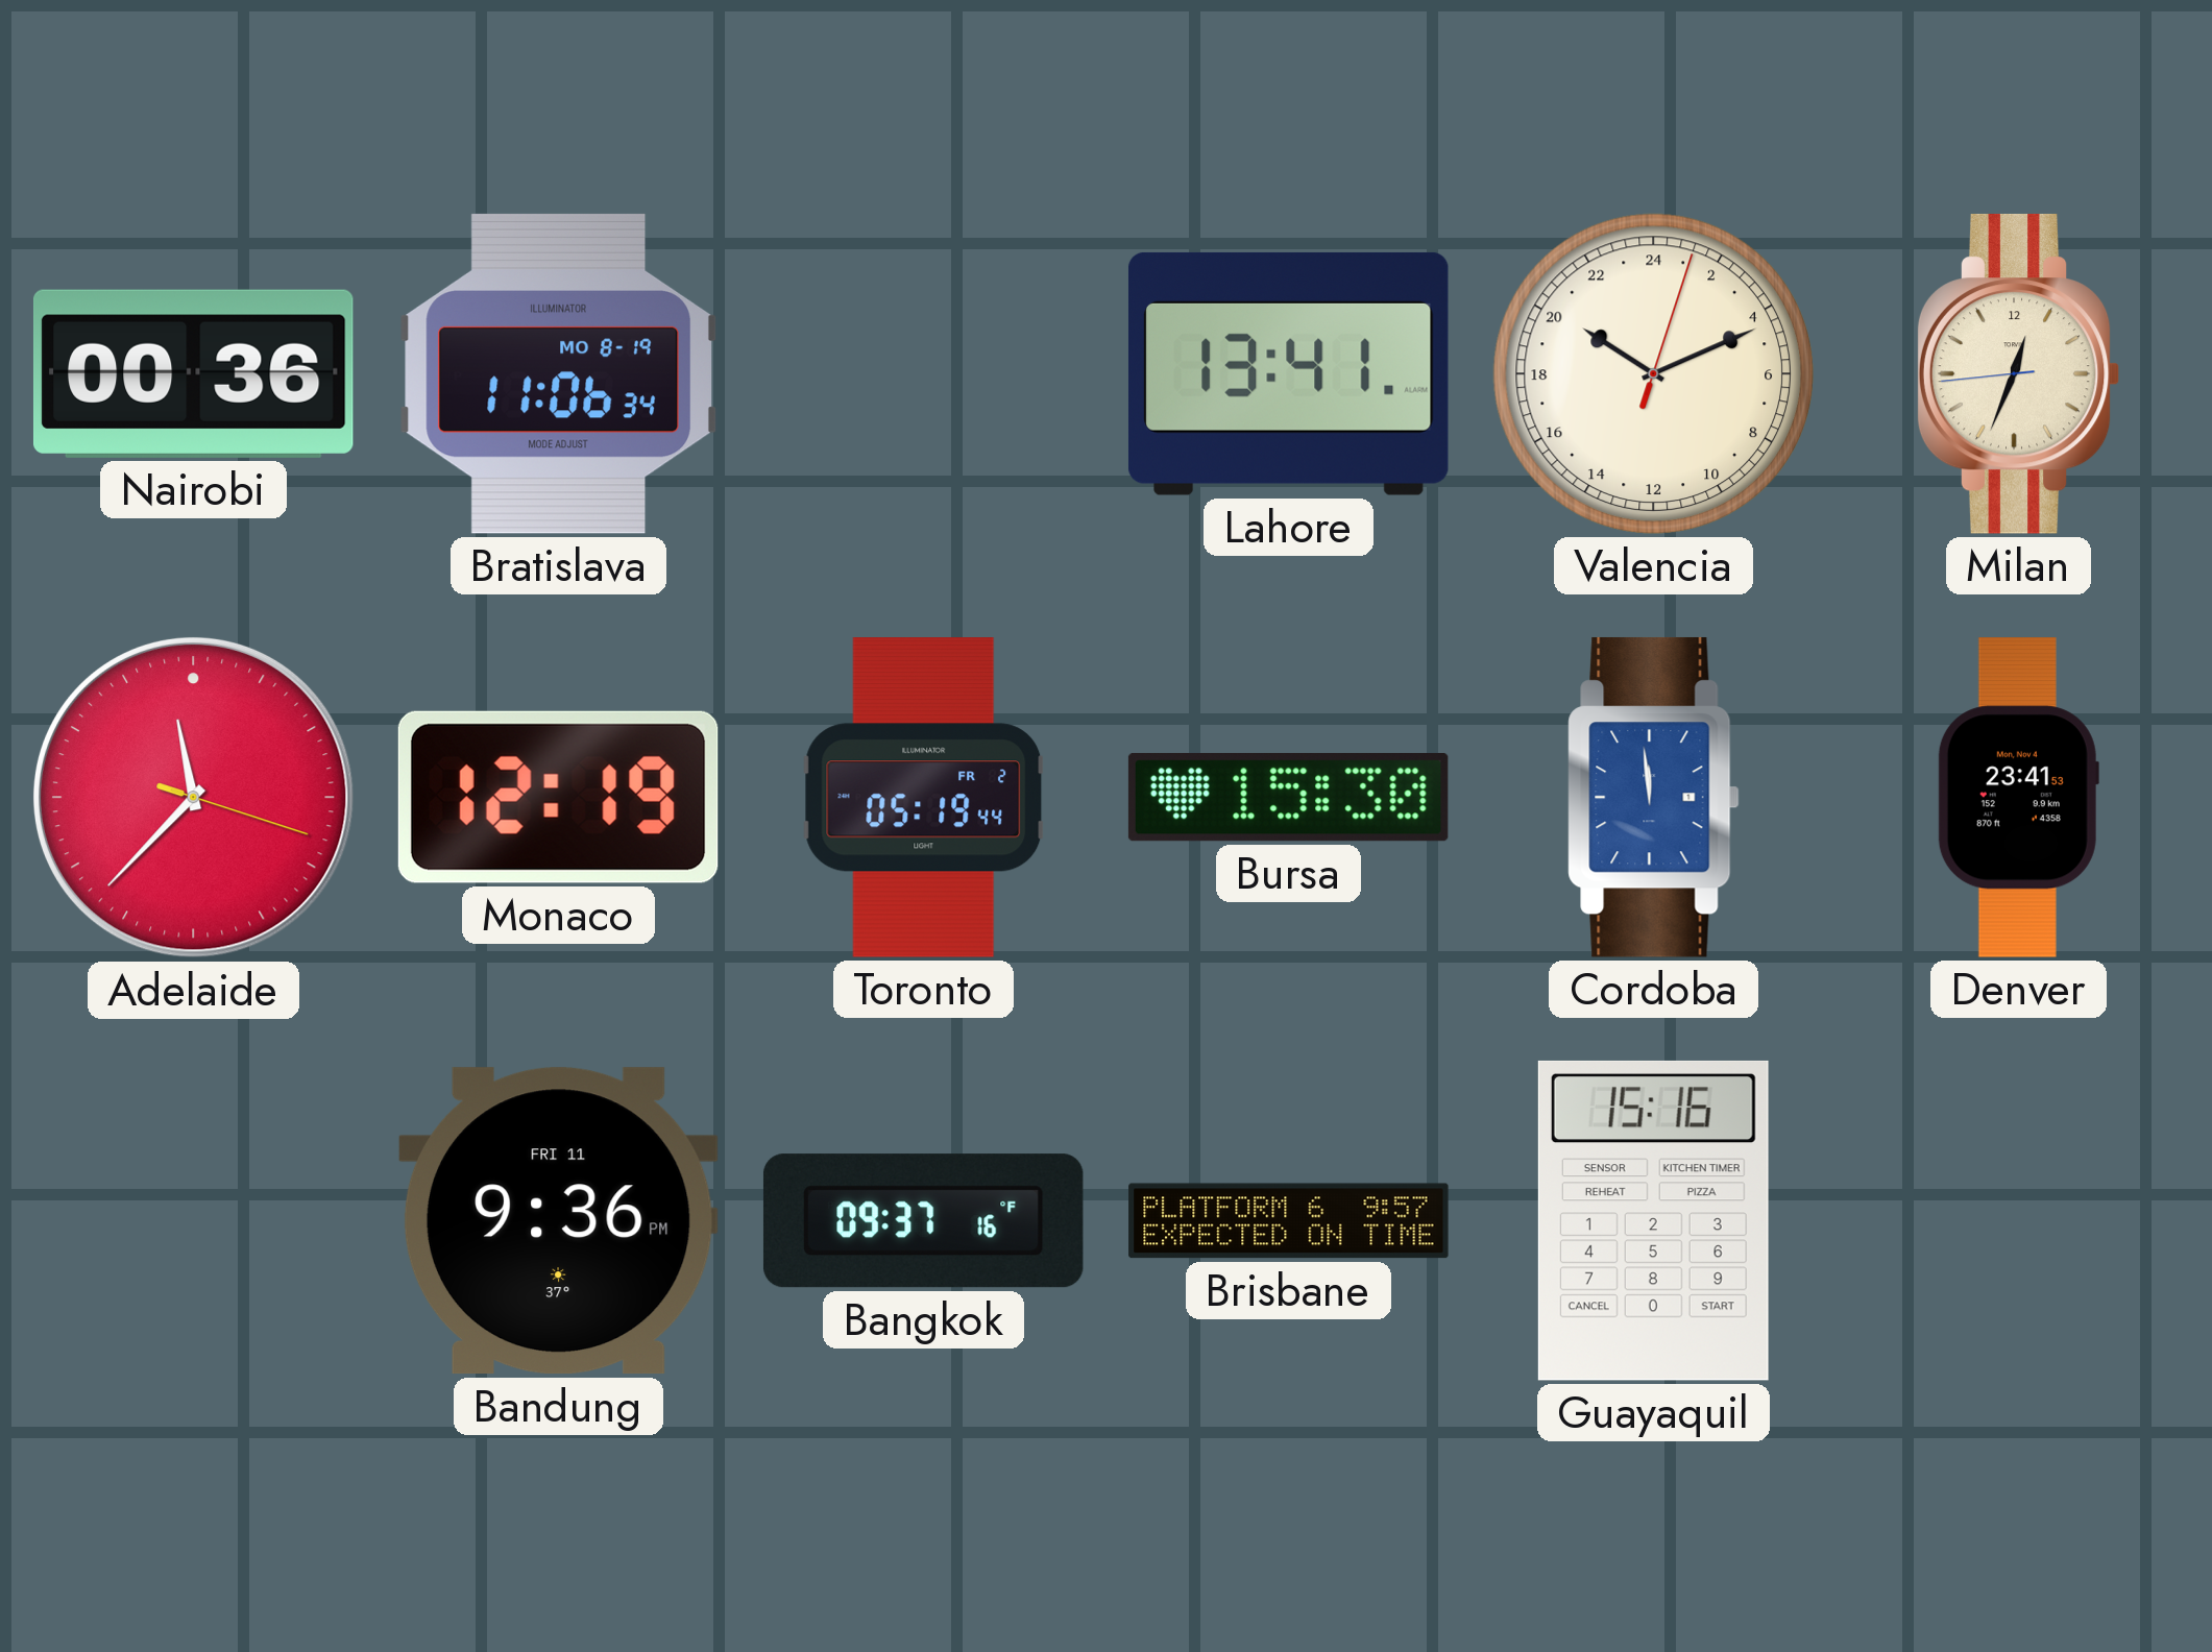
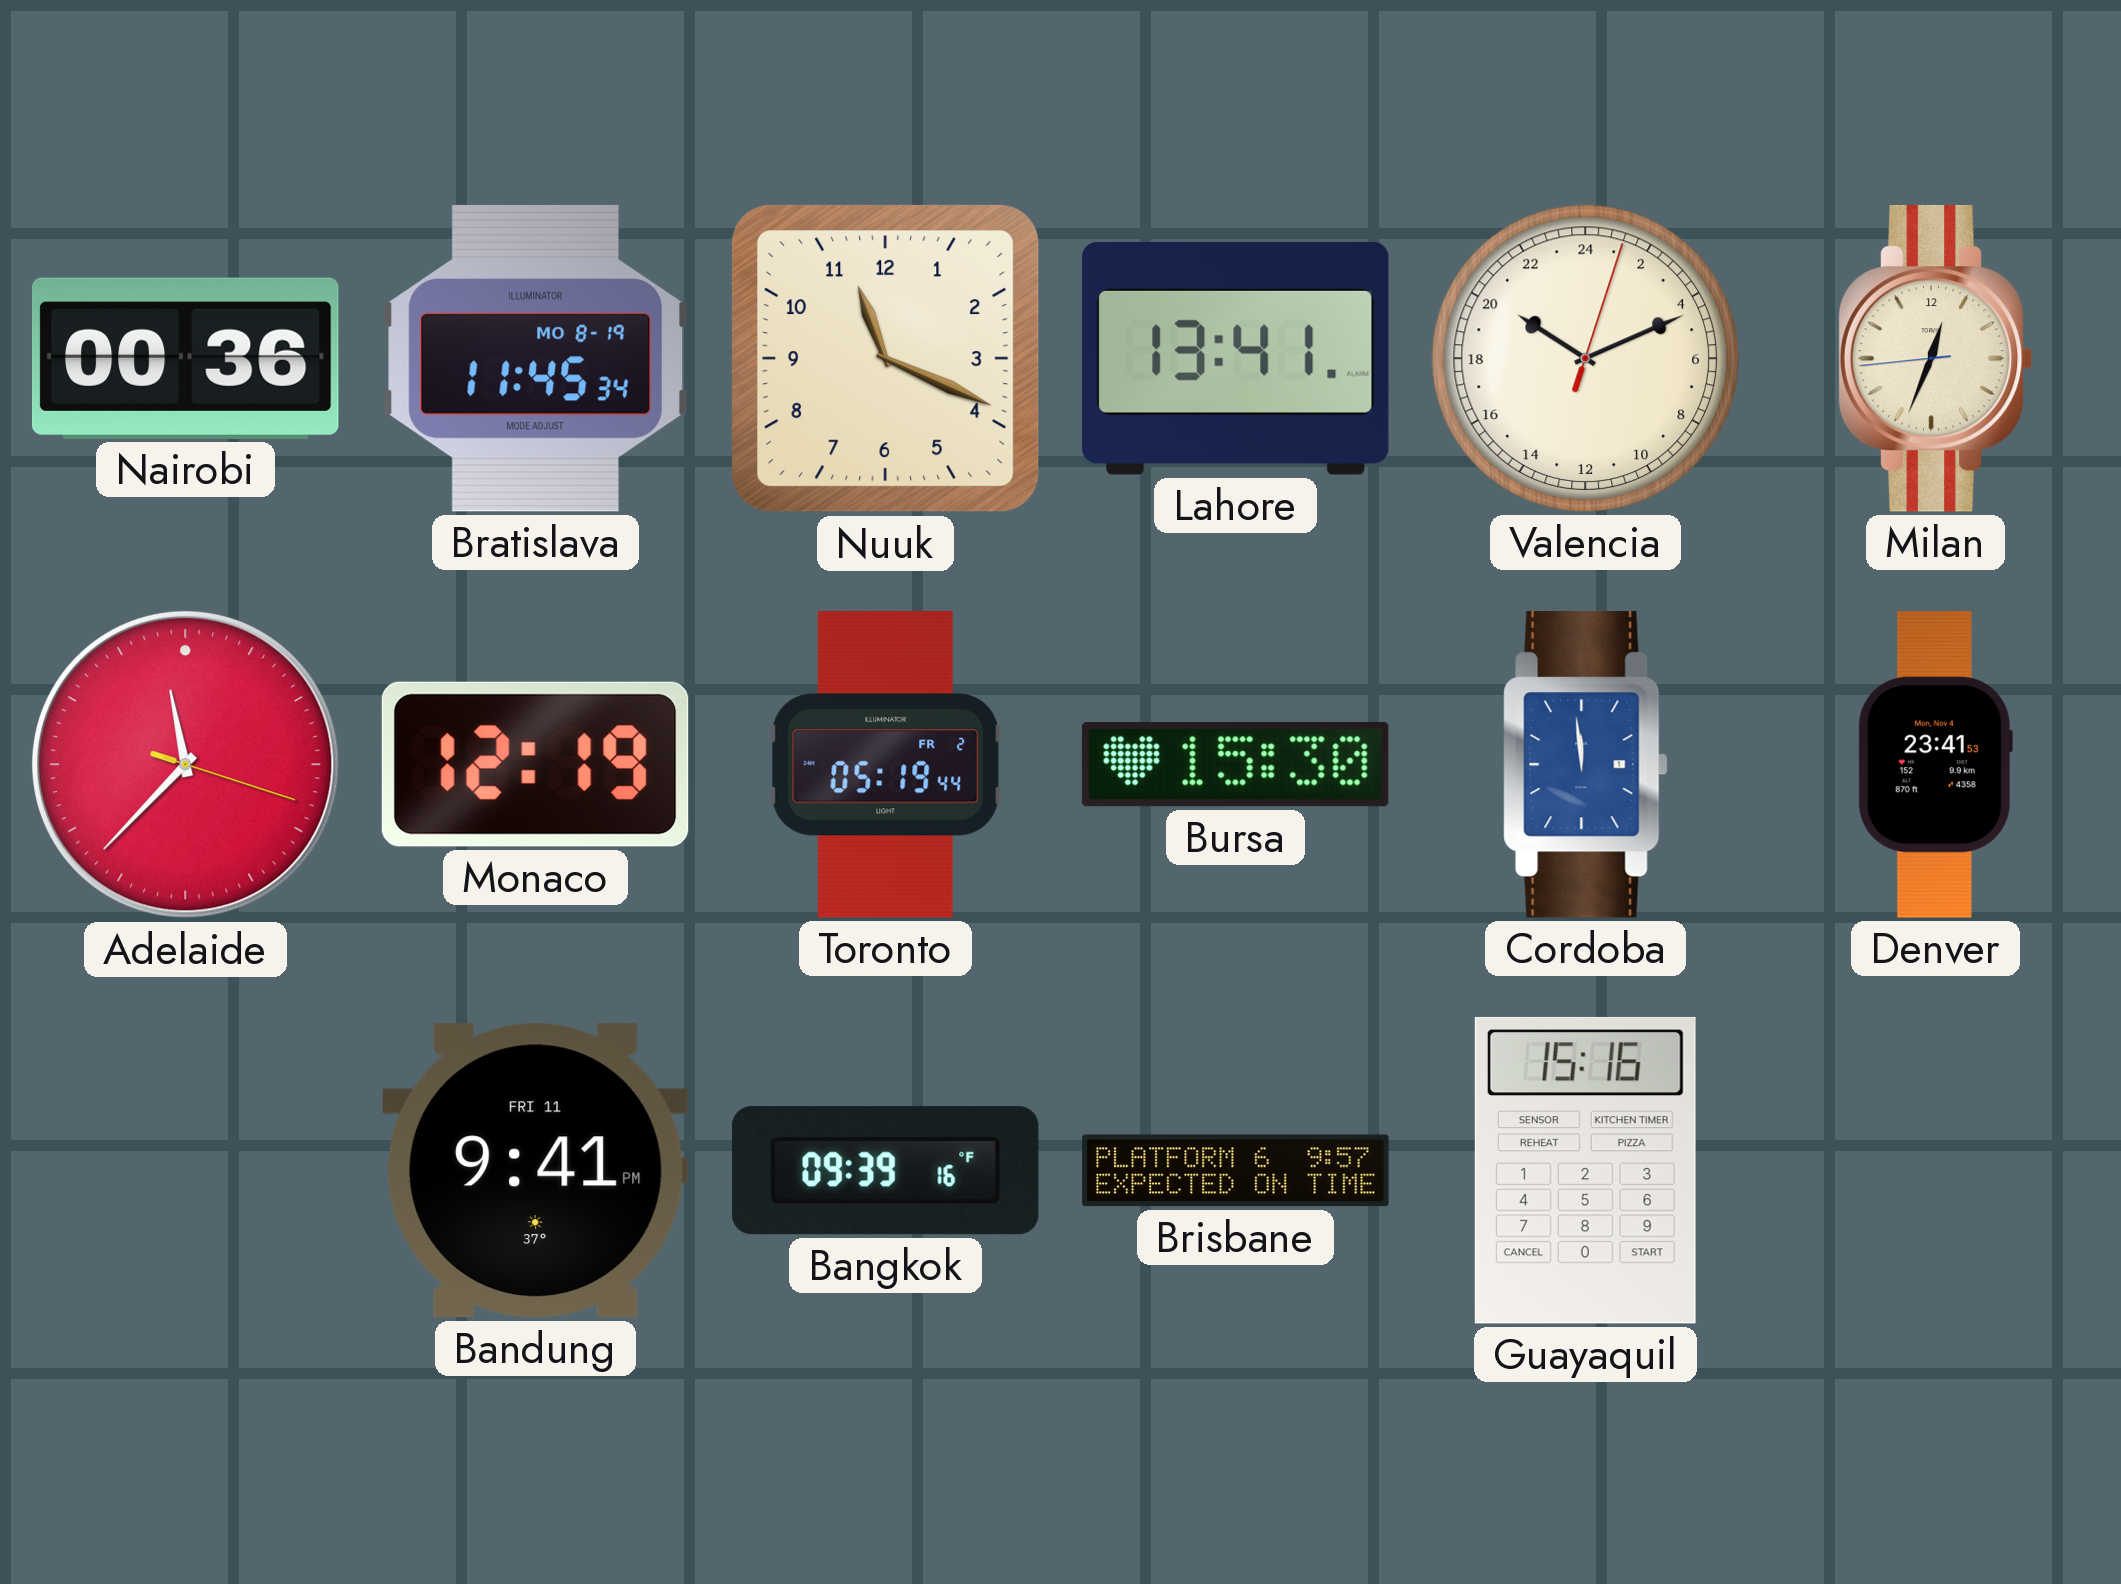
Bratislava: 11:06 -> 11:45
Nuuk: none -> 11:19
Bandung: 9:36 -> 9:41
Bangkok: 09:37 -> 09:39
